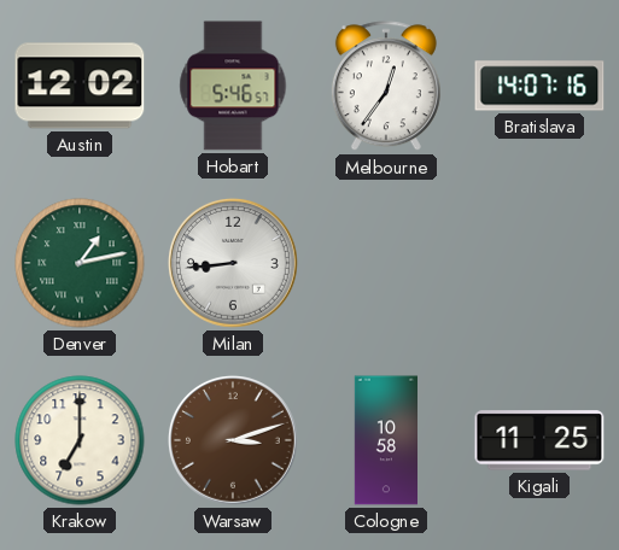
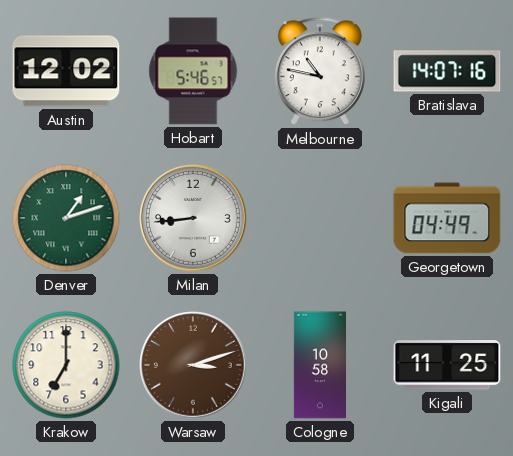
Melbourne: 12:36 -> 10:47
Denver: 1:13 -> 1:12
Georgetown: none -> 04:49
